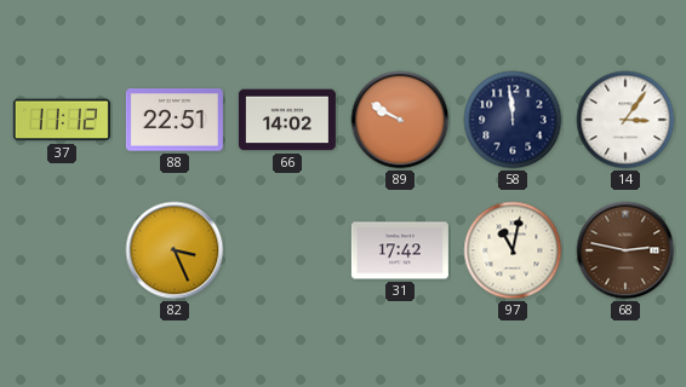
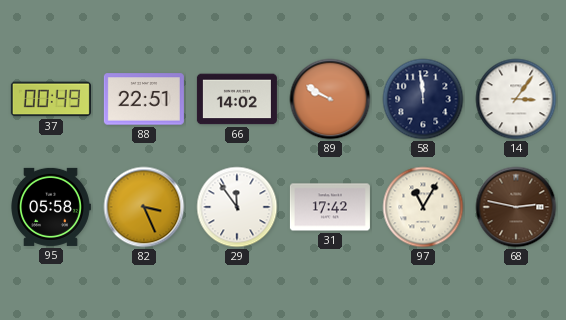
37: 11:12 -> 00:49
95: none -> 05:58
29: none -> 11:54
97: 11:02 -> 11:05
